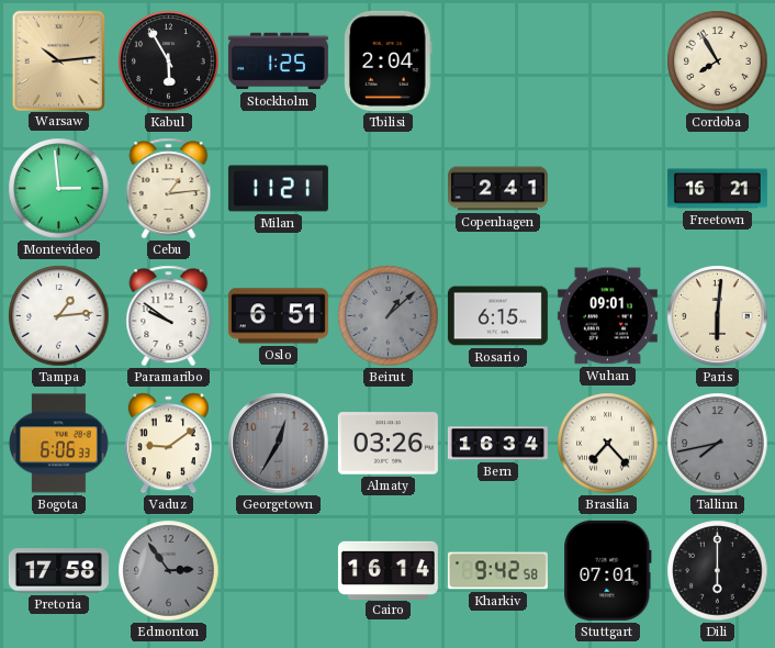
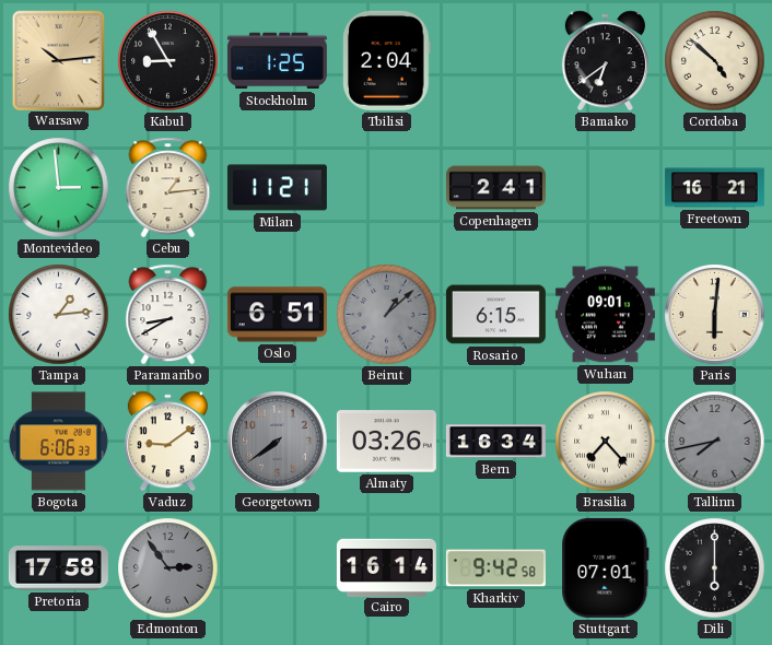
Kabul: 5:55 -> 8:55
Bamako: none -> 6:39
Cordoba: 7:55 -> 4:52
Paramaribo: 9:51 -> 8:40
Georgetown: 12:35 -> 7:39
